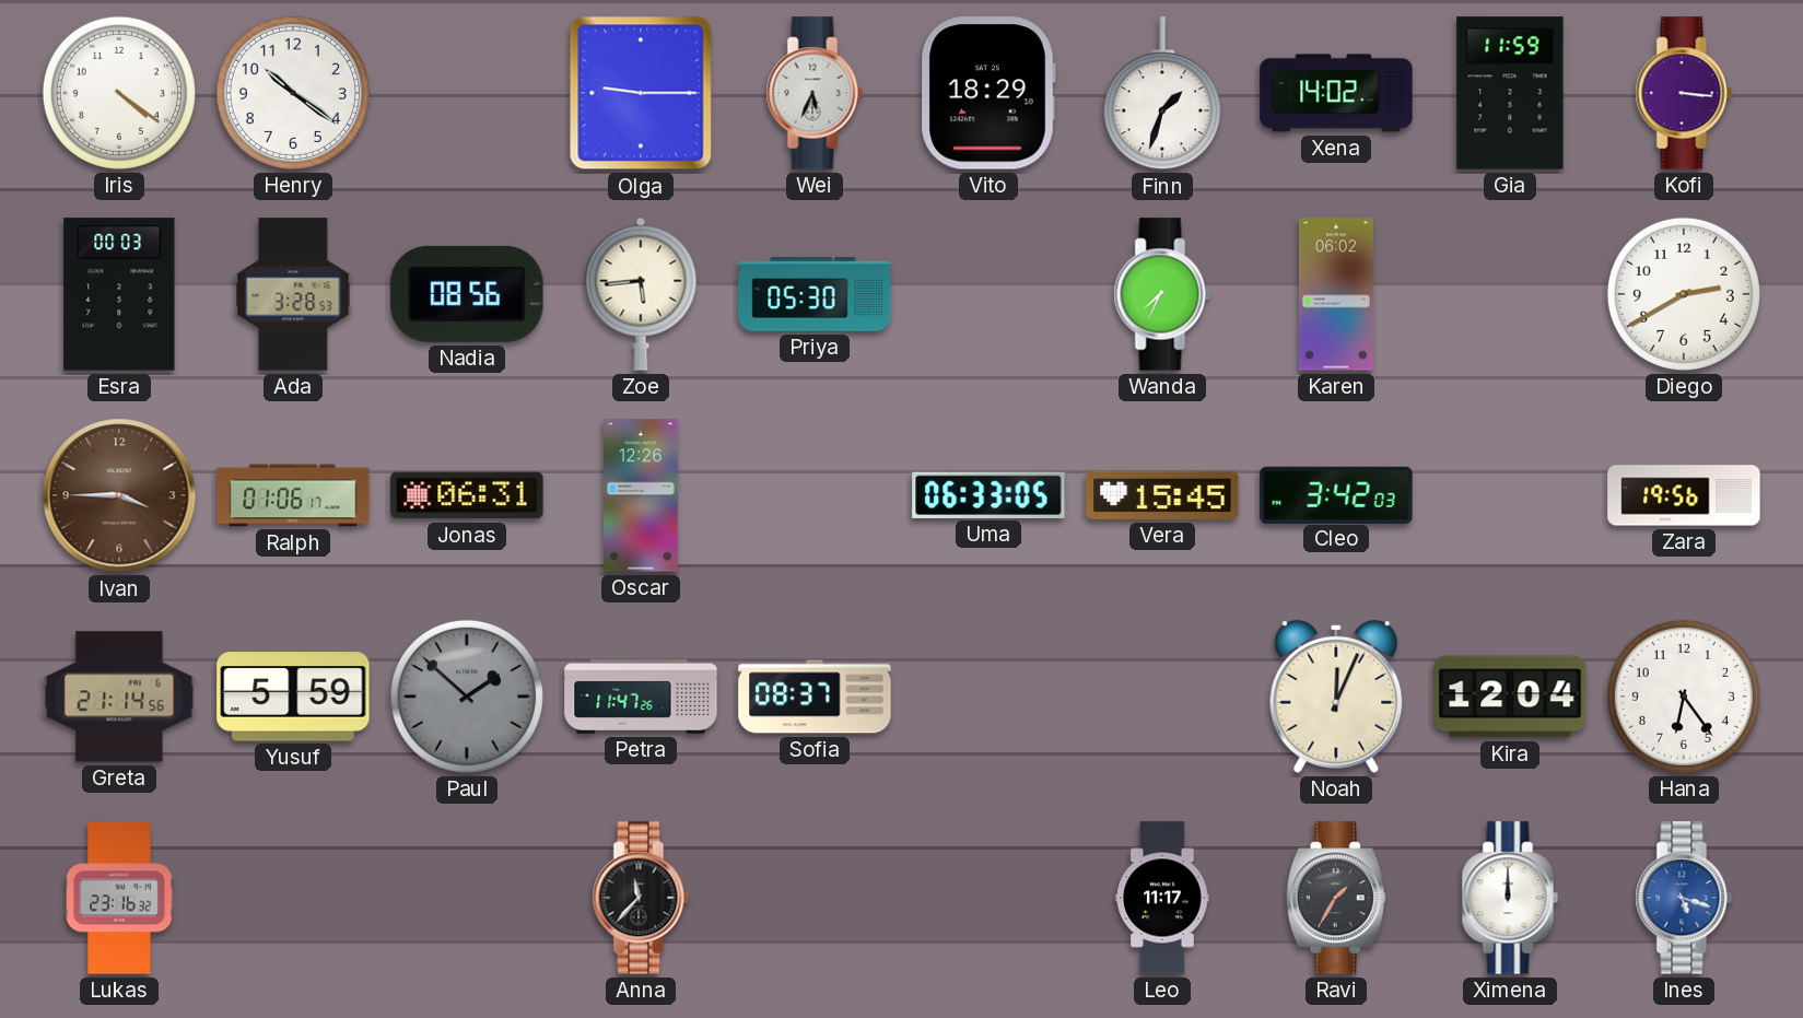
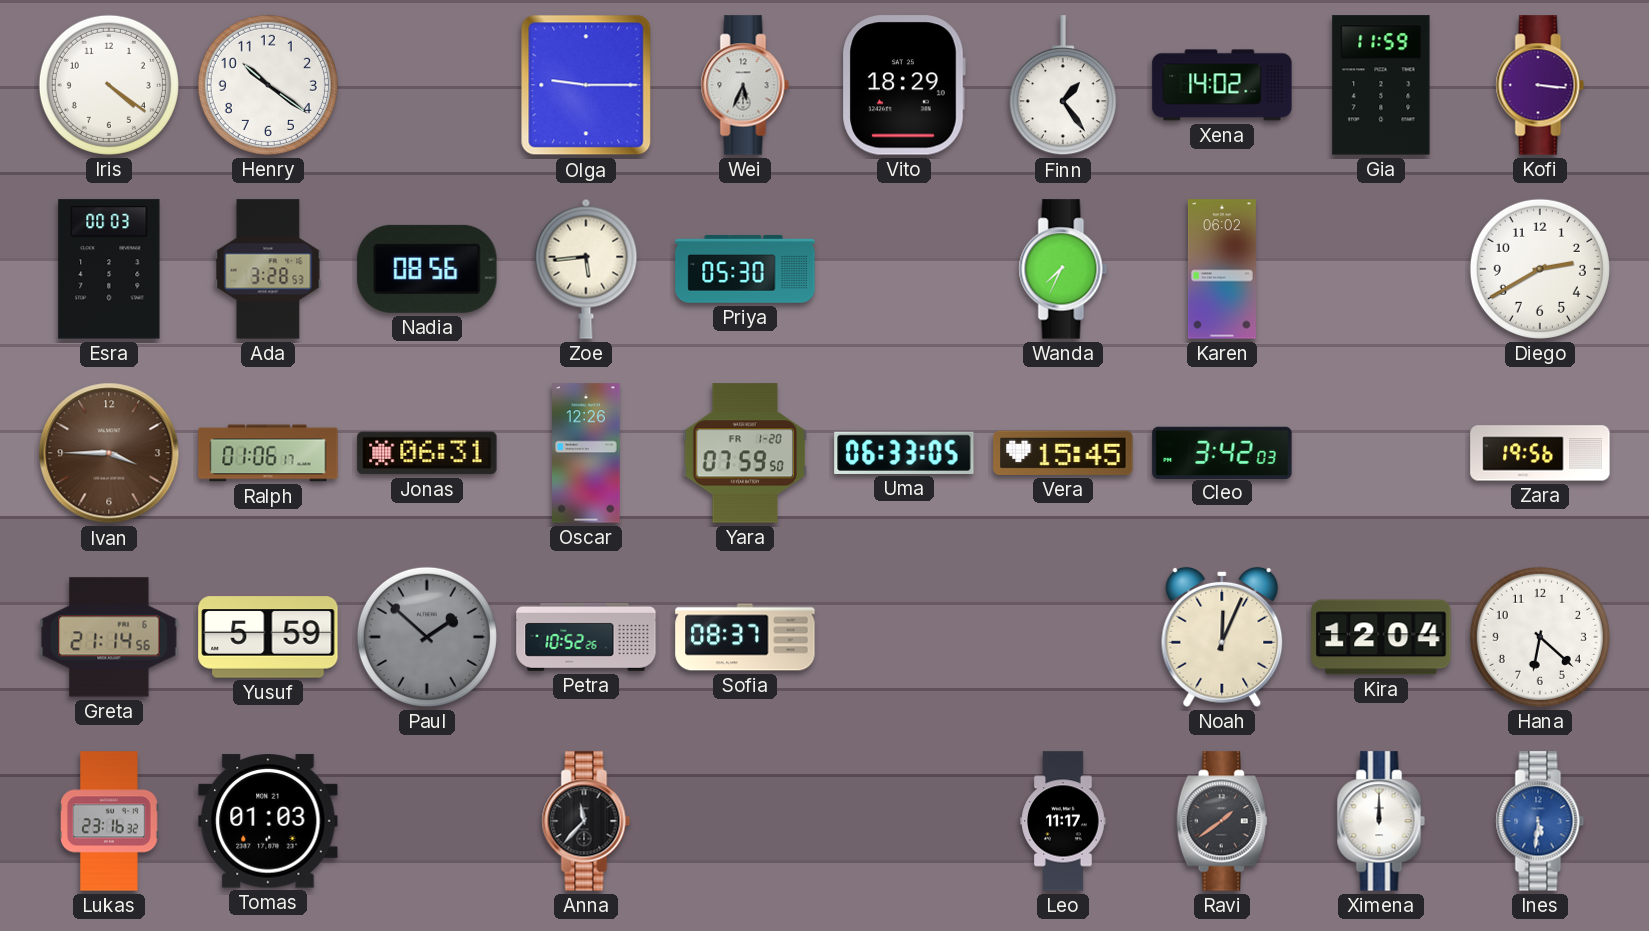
Finn: 1:33 -> 1:24
Yara: none -> 07:59
Petra: 11:47 -> 10:52
Hana: 6:24 -> 6:22
Tomas: none -> 01:03
Ravi: 1:35 -> 1:39
Ines: 5:18 -> 5:31
